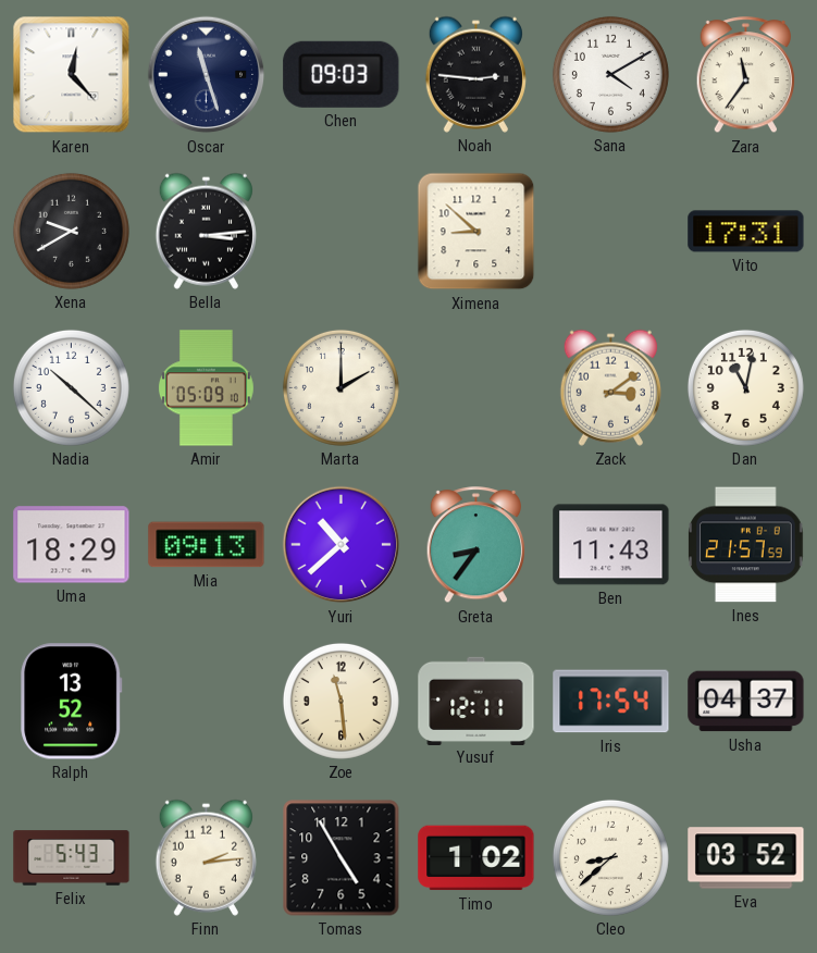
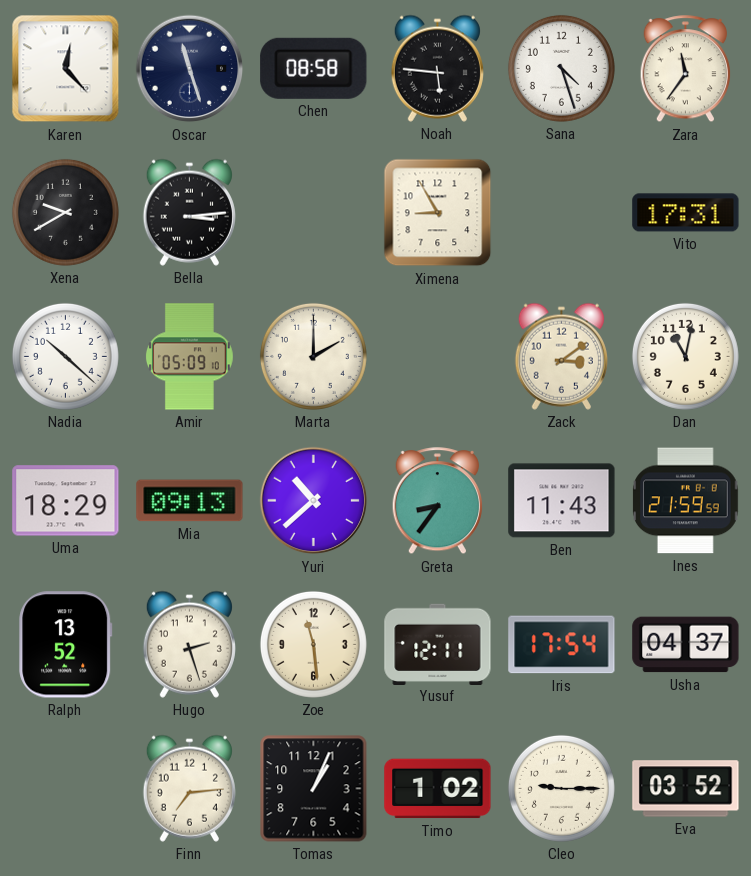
Chen: 09:03 -> 08:58
Noah: 2:46 -> 5:46
Sana: 4:10 -> 4:27
Ximena: 8:52 -> 8:55
Ines: 21:57 -> 21:59
Hugo: none -> 2:27
Felix: 5:43 -> none
Finn: 2:14 -> 7:14
Tomas: 4:55 -> 1:04
Cleo: 8:38 -> 9:15
